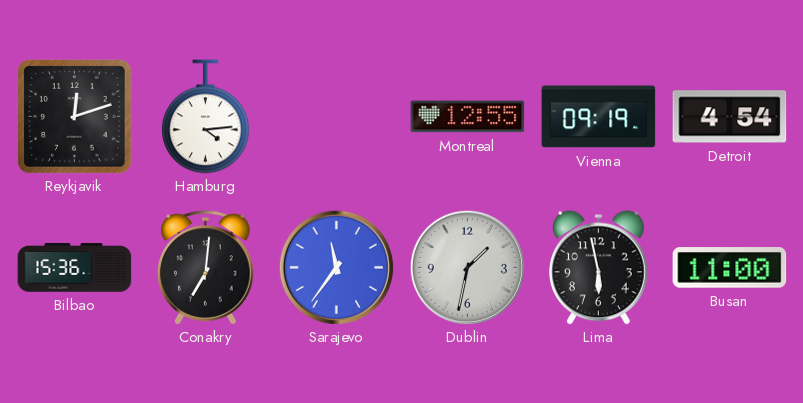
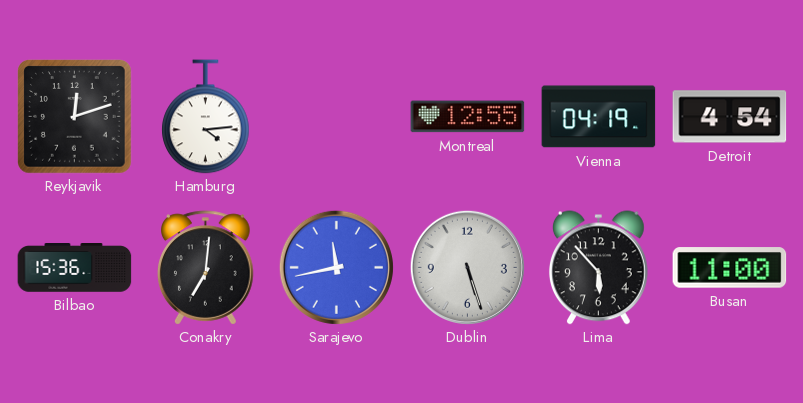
Vienna: 09:19 -> 04:19
Sarajevo: 11:36 -> 11:43
Dublin: 1:32 -> 5:27
Lima: 5:58 -> 5:53
